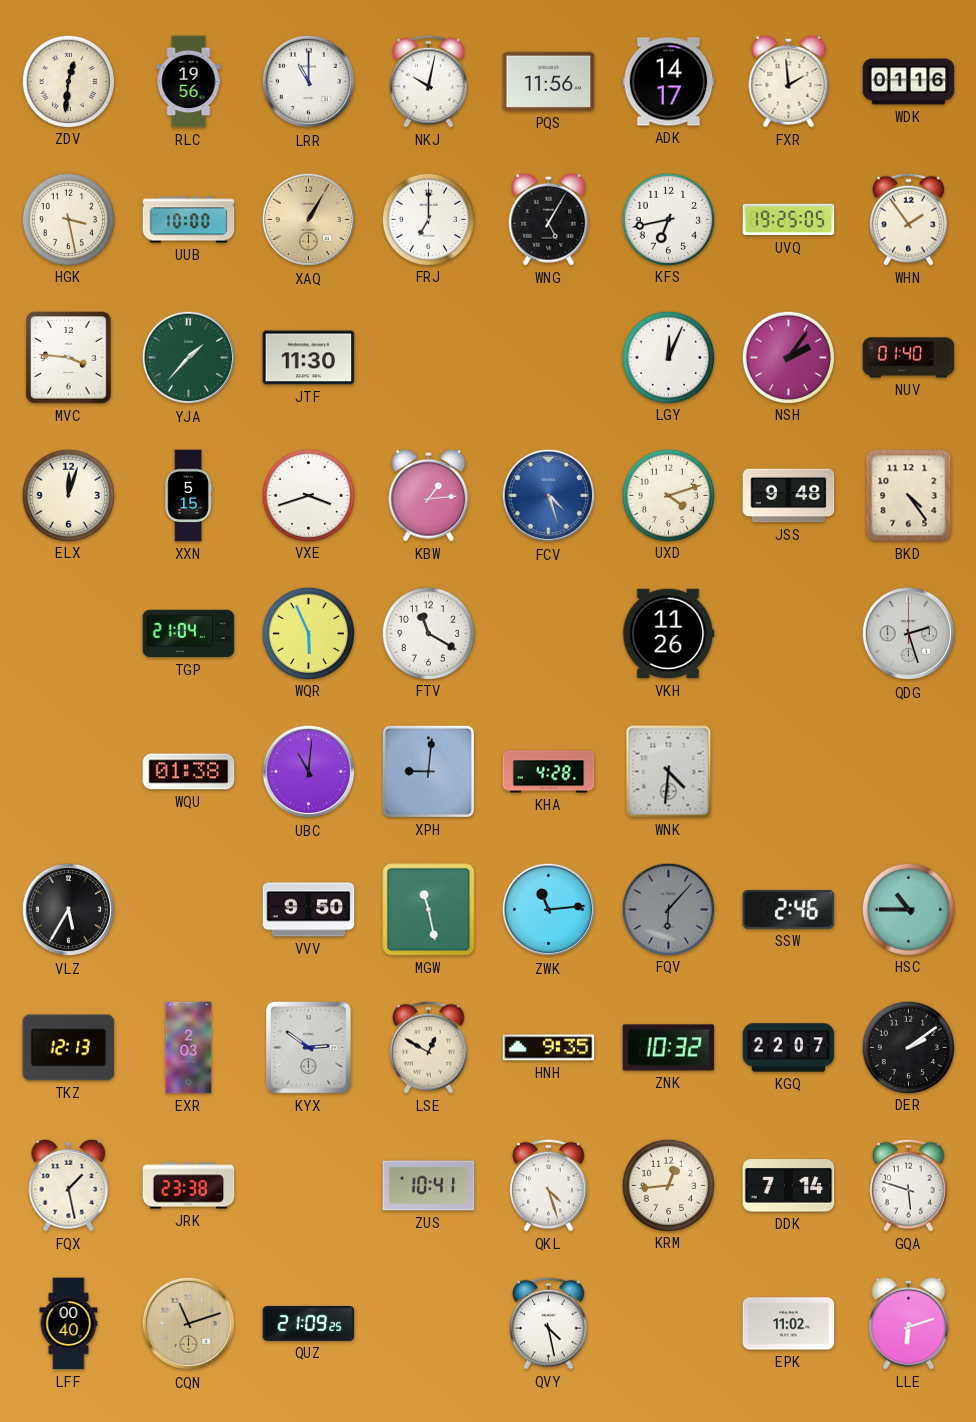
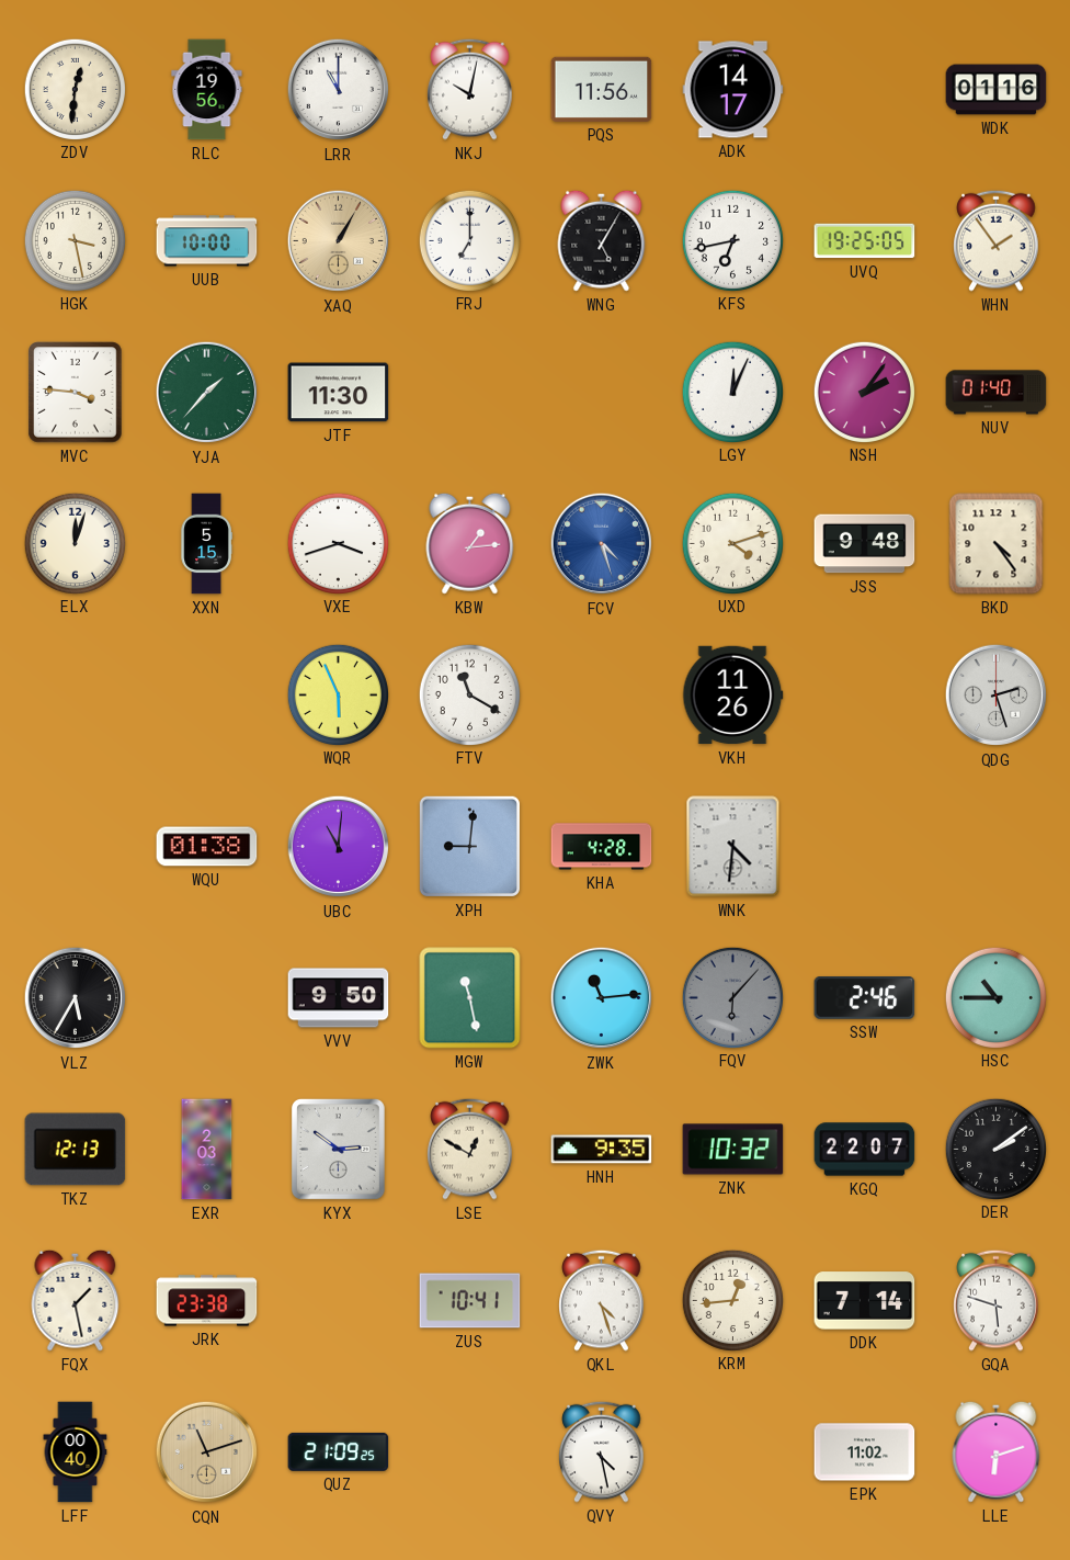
FXR: 1:59 -> none
TGP: 21:04 -> none
